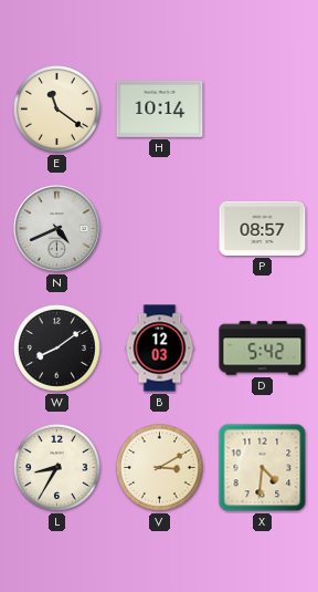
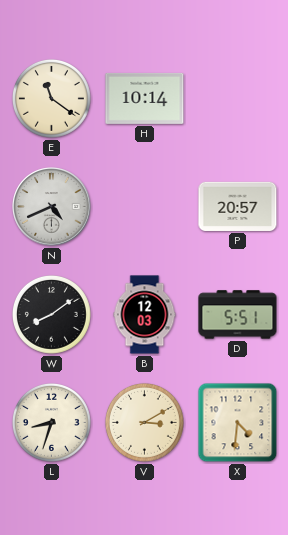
P: 08:57 -> 20:57
D: 5:42 -> 5:51
L: 8:35 -> 8:33
